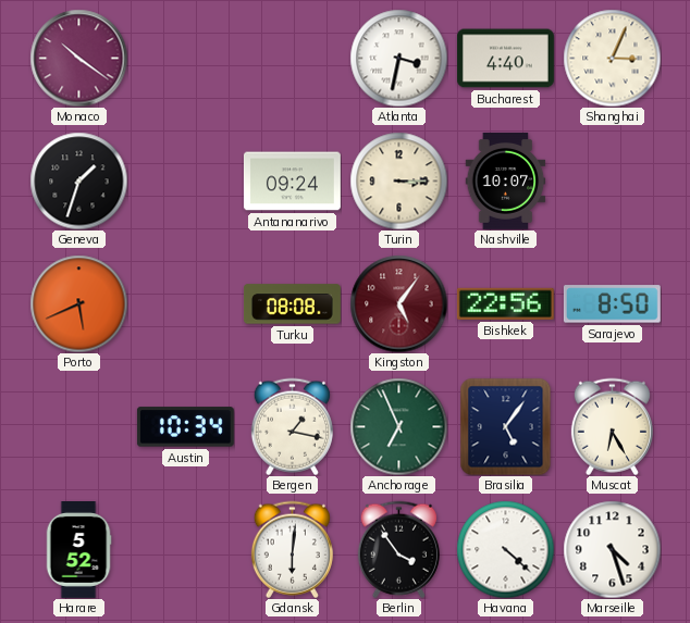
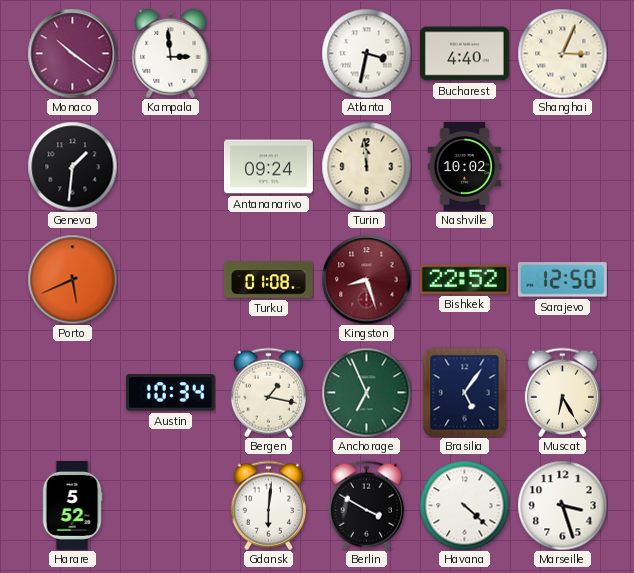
Kampala: none -> 2:59
Geneva: 1:33 -> 1:31
Turin: 3:15 -> 11:59
Nashville: 10:07 -> 10:02
Turku: 08:08 -> 01:08
Kingston: 5:06 -> 8:27
Bishkek: 22:56 -> 22:52
Sarajevo: 8:50 -> 12:50
Berlin: 3:54 -> 3:50
Marseille: 4:27 -> 3:27
